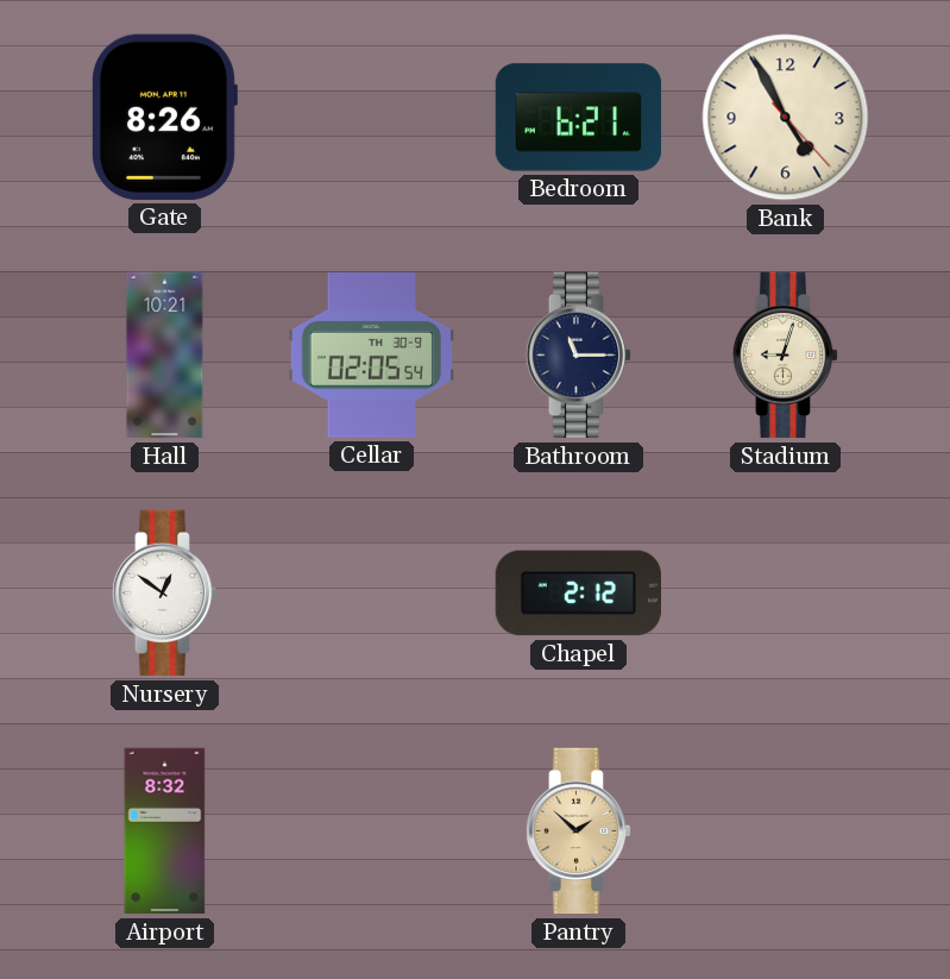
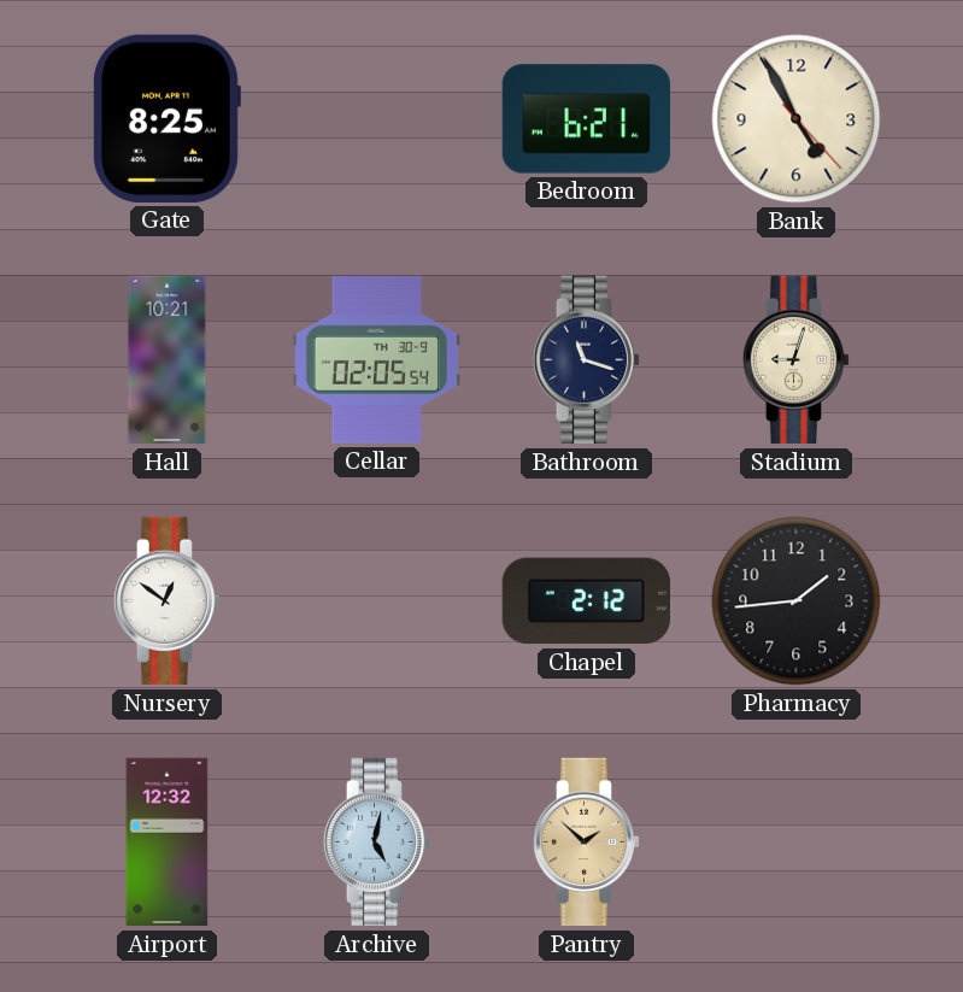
Gate: 8:26 -> 8:25
Bathroom: 11:15 -> 11:18
Pharmacy: none -> 1:44
Airport: 8:32 -> 12:32
Archive: none -> 5:02
